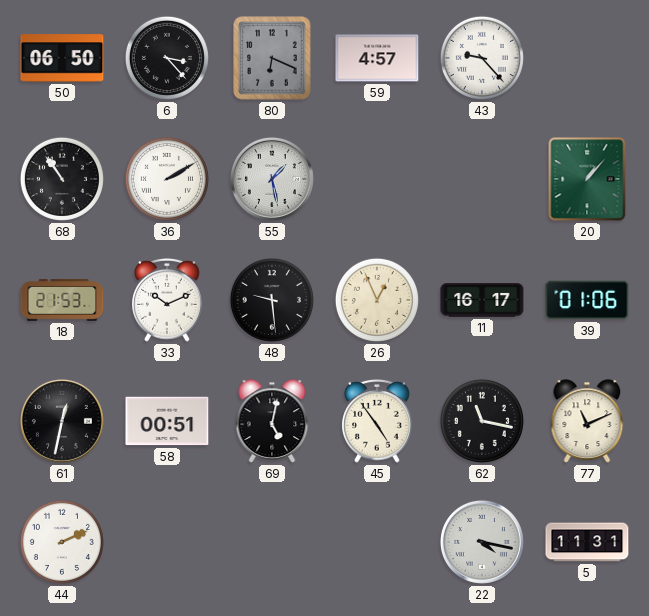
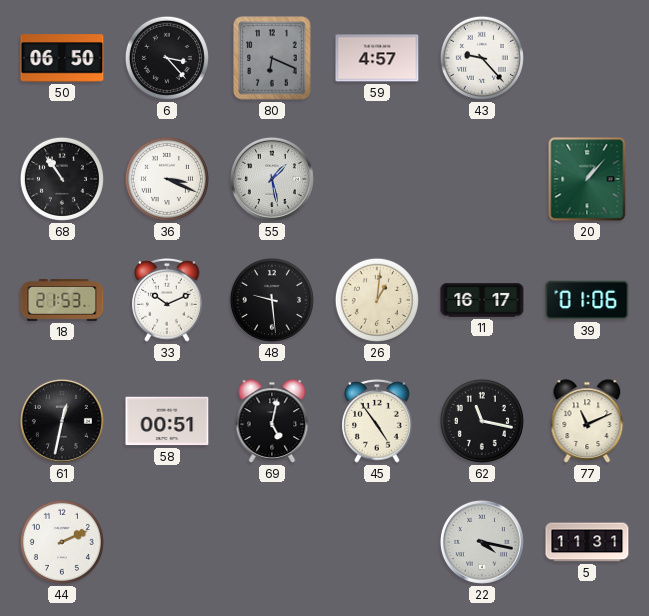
36: 2:10 -> 3:19
26: 12:56 -> 1:01
